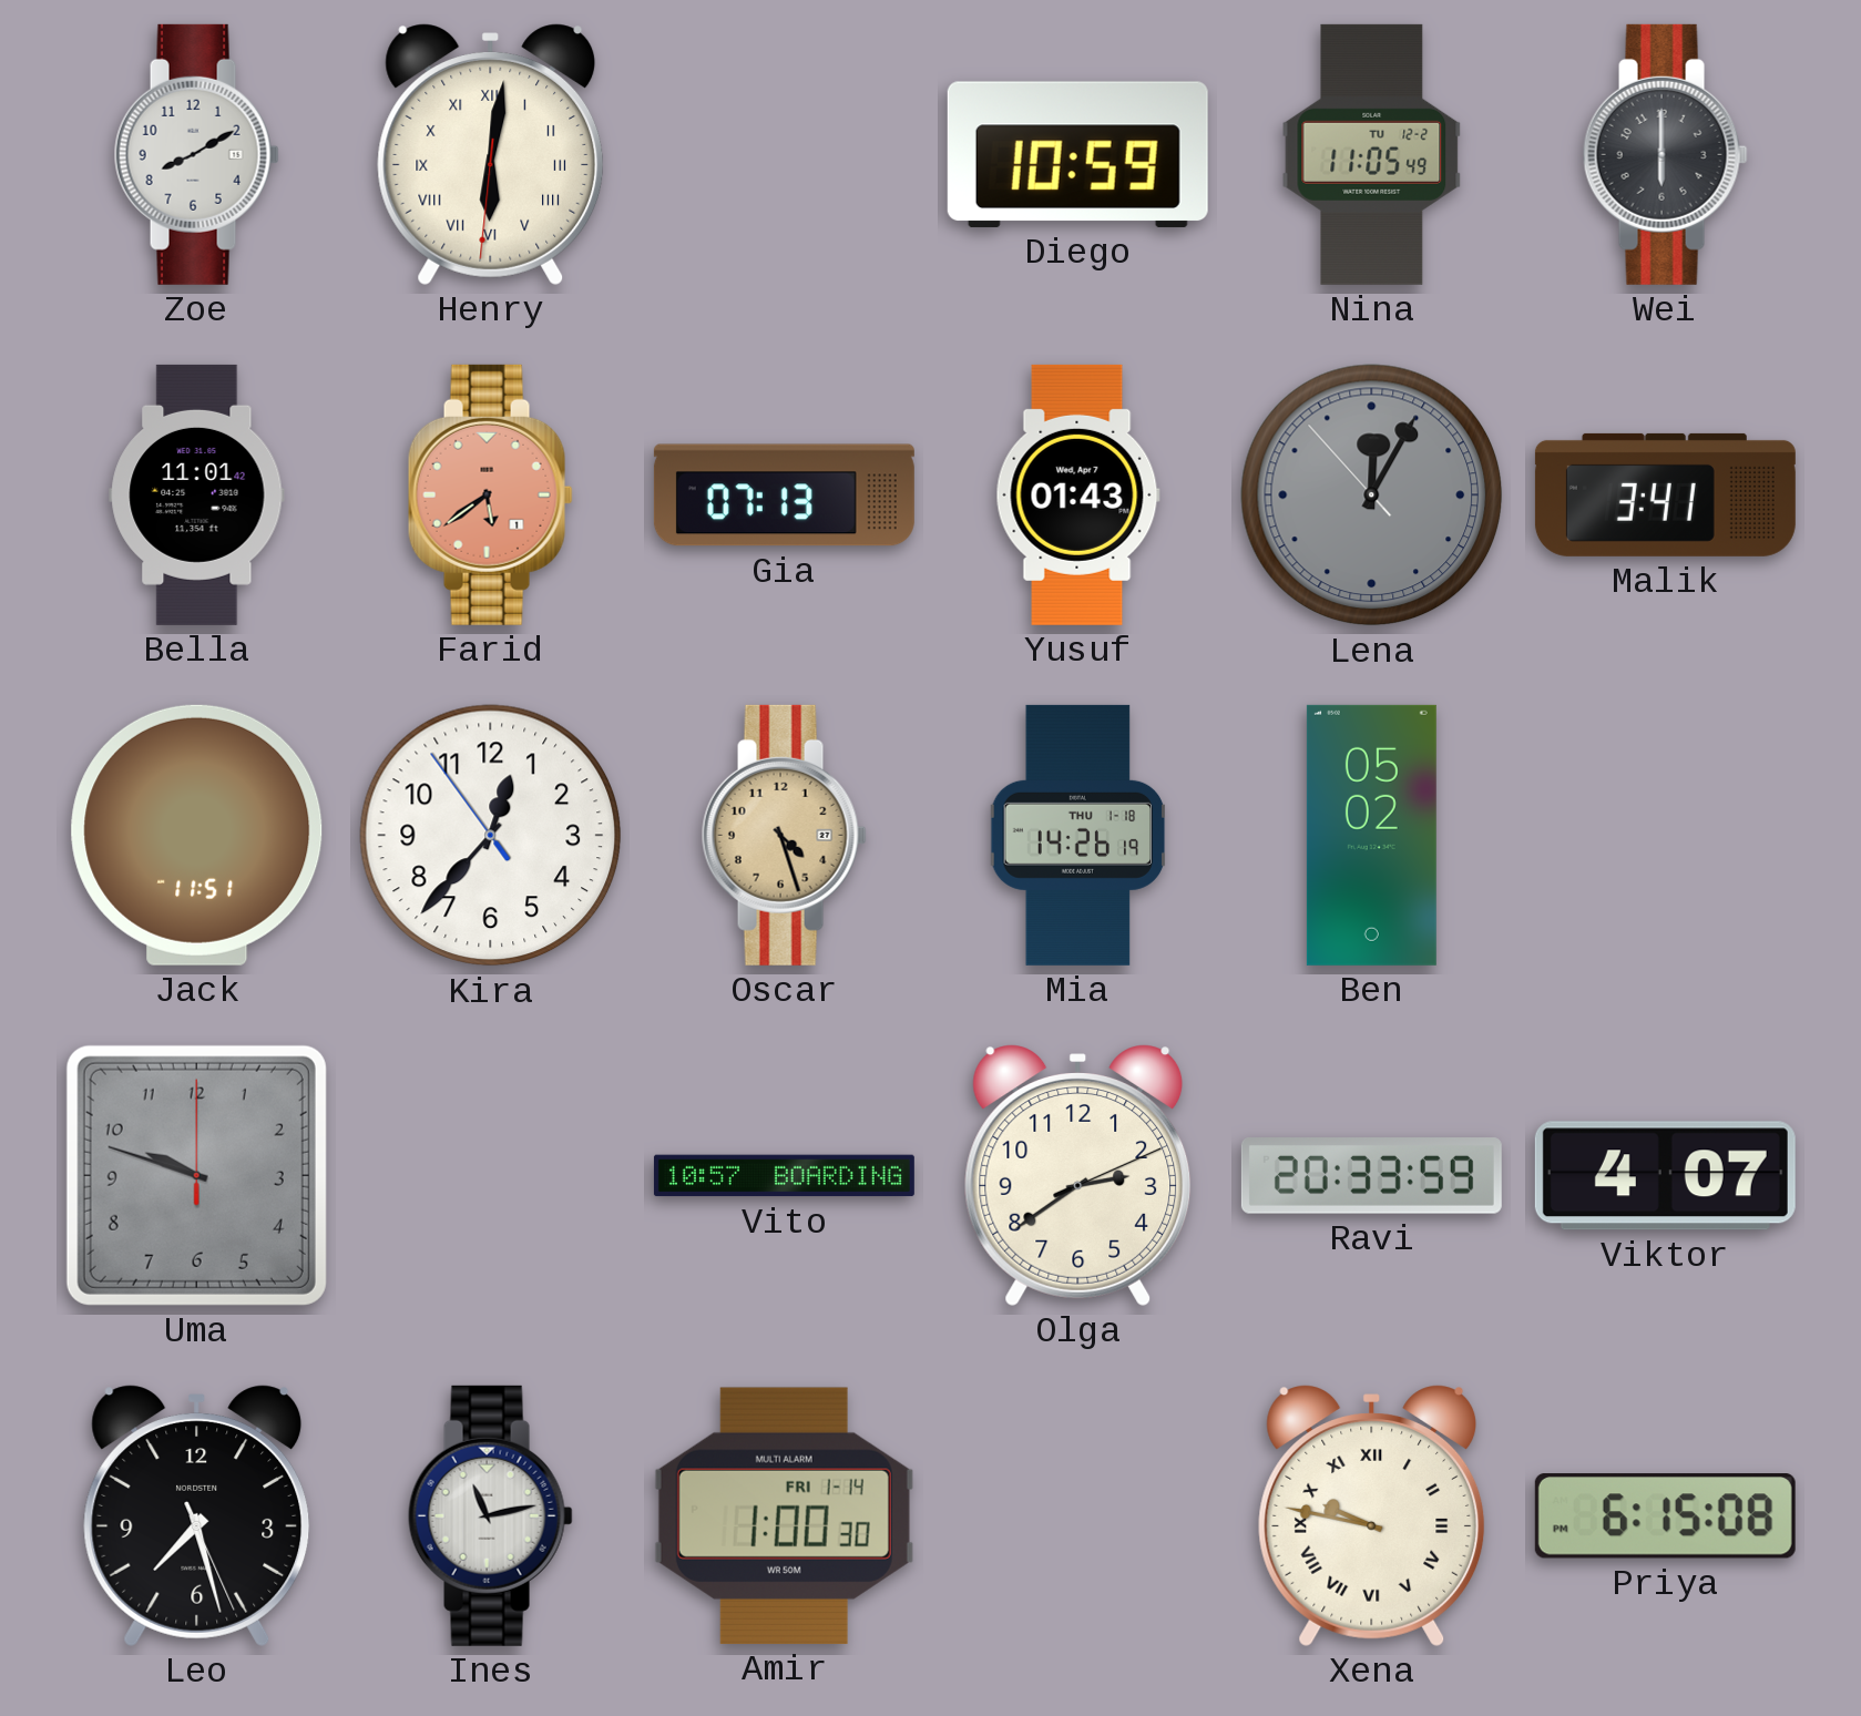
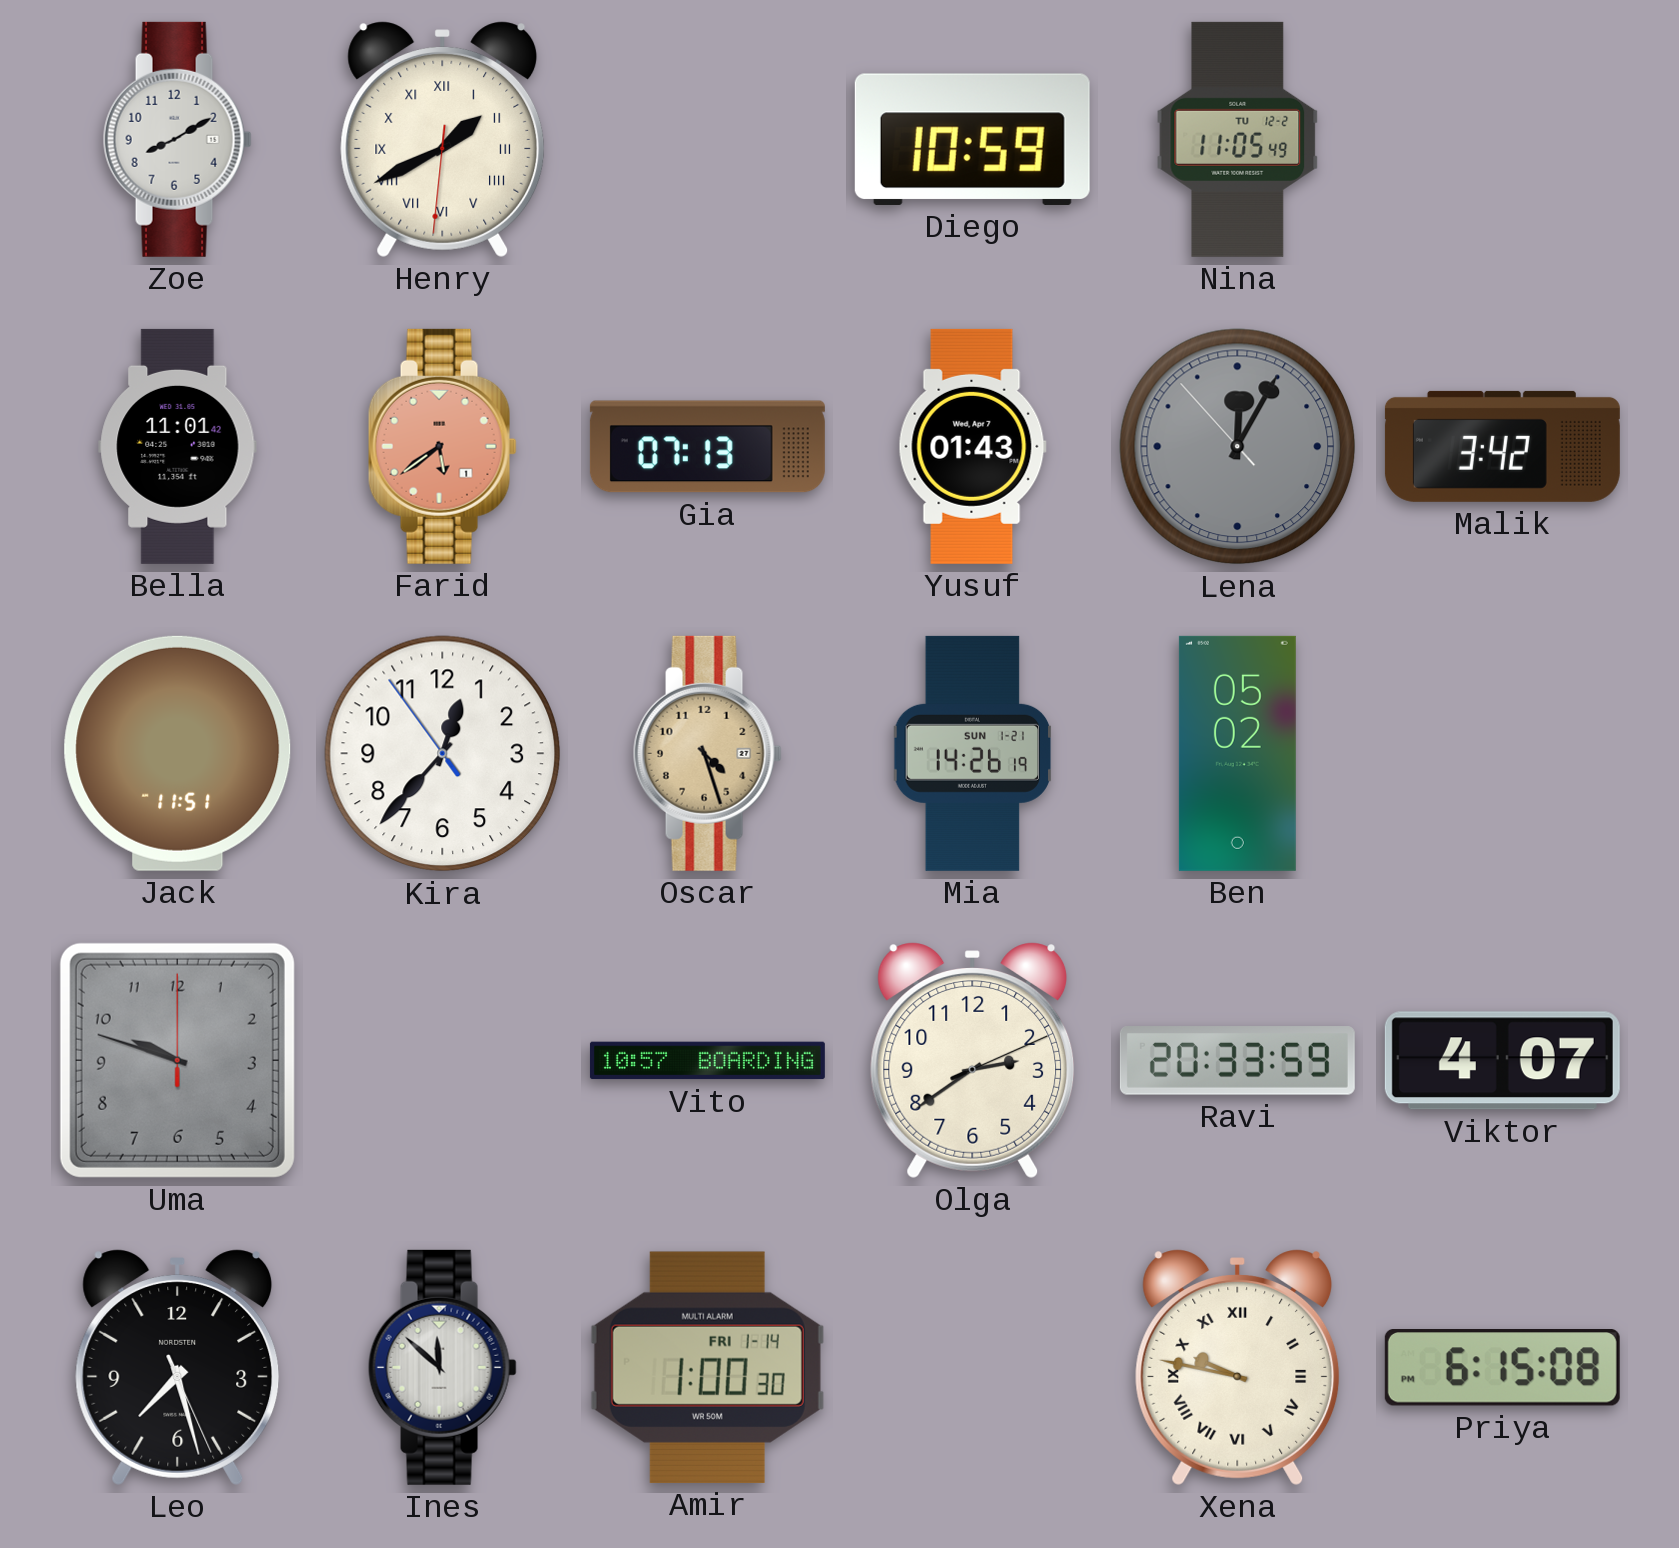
Henry: 6:01 -> 1:40
Wei: 6:00 -> none
Malik: 3:41 -> 3:42
Mia date: THU 1-18 -> SUN 1-21
Ines: 11:13 -> 11:52
